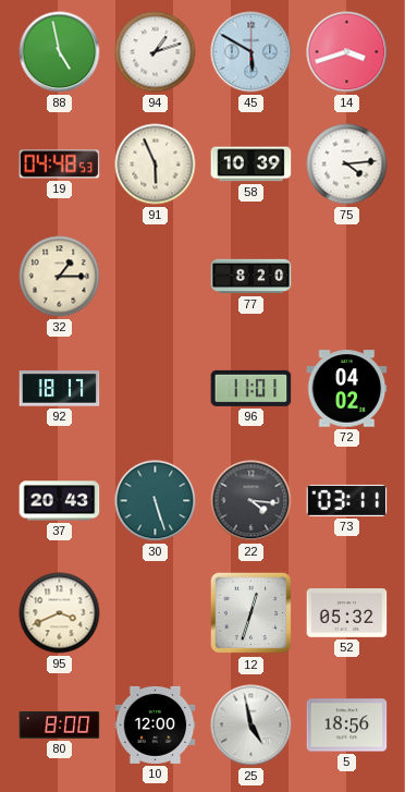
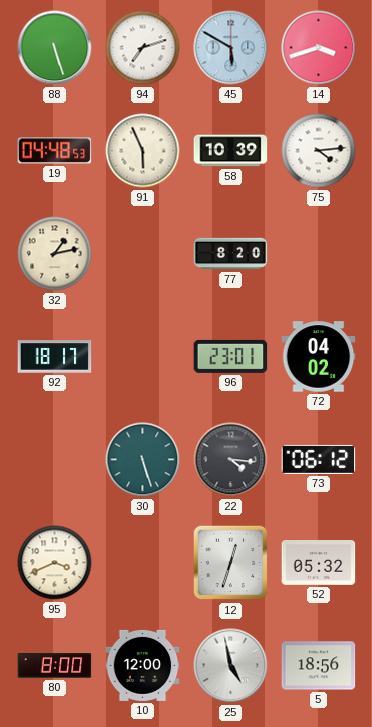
88: 4:58 -> 5:27
94: 1:12 -> 7:12
32: 1:15 -> 1:13
96: 11:01 -> 23:01
37: 20:43 -> none
73: 03:11 -> 06:12
